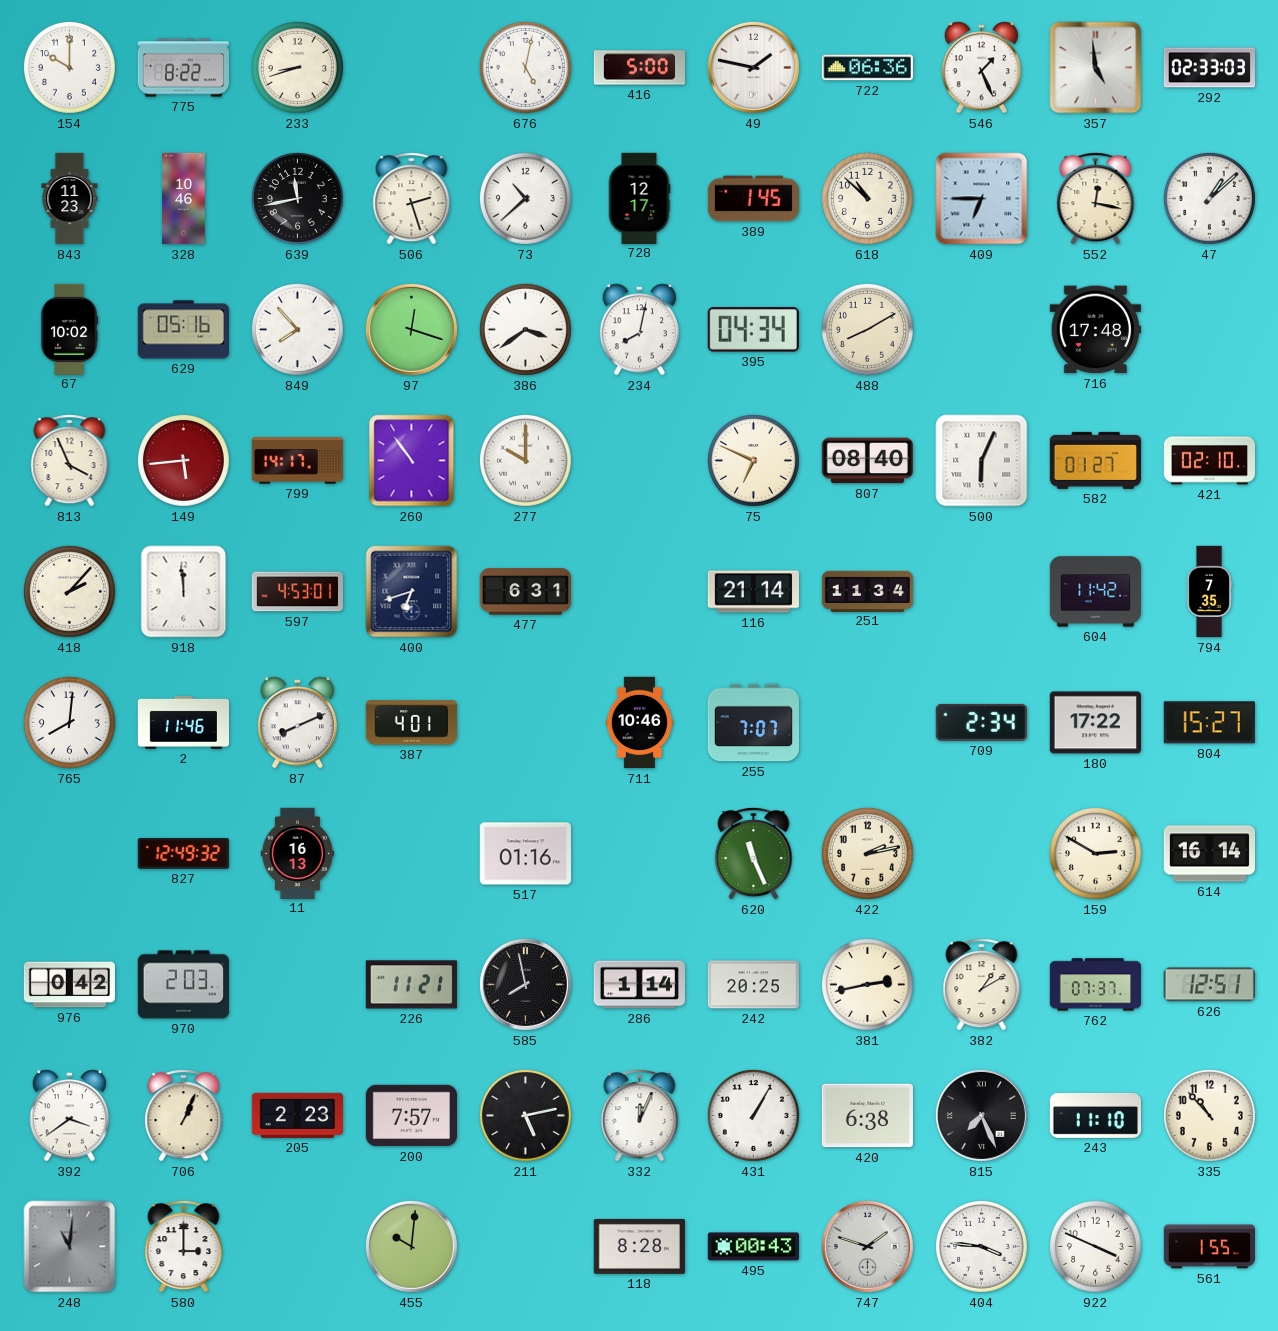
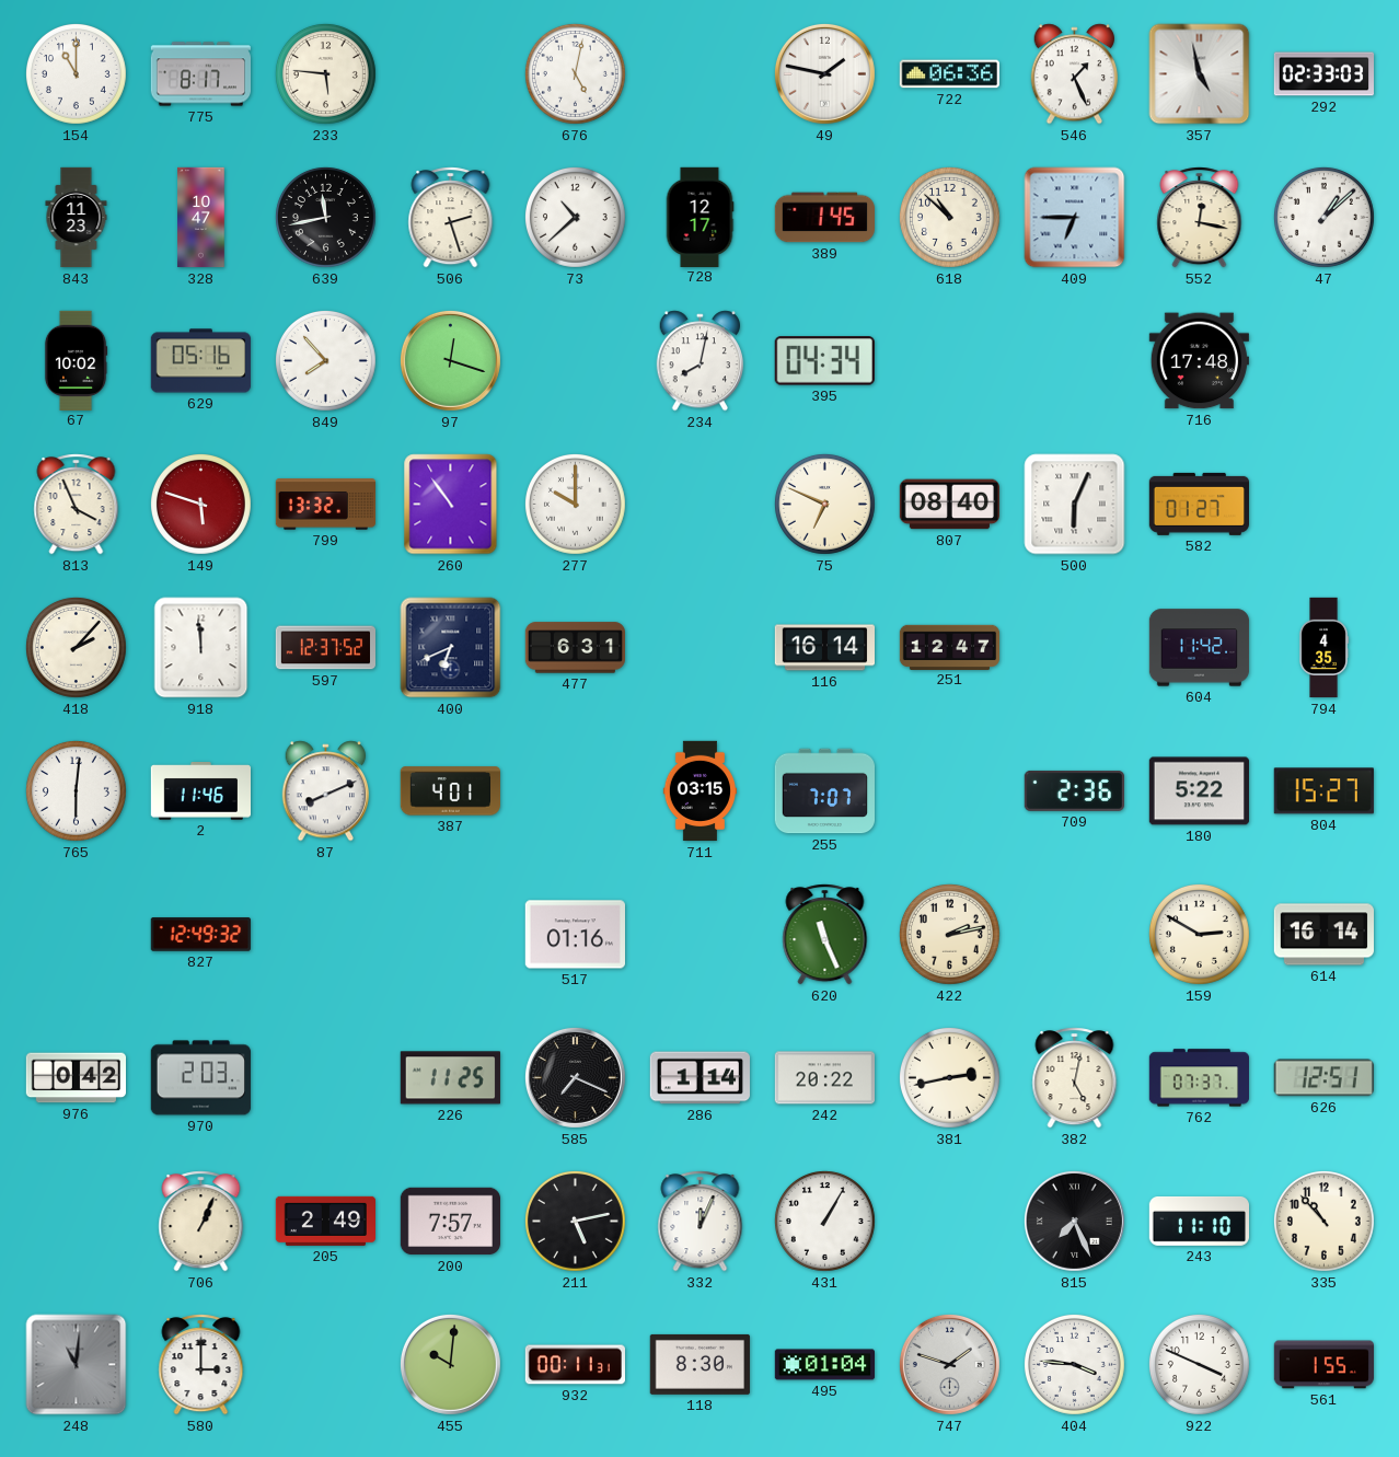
154: 10:00 -> 11:00
775: 8:22 -> 8:17
233: 8:42 -> 5:46
416: 5:00 -> none
357: 4:59 -> 4:58
328: 10:46 -> 10:47
386: 3:39 -> none
488: 8:10 -> none
149: 5:44 -> 5:48
799: 14:17 -> 13:32
421: 02:10 -> none
597: 4:53 -> 12:37
400: 6:42 -> 6:41
116: 21:14 -> 16:14
251: 11:34 -> 12:47
794: 7:35 -> 4:35
765: 8:01 -> 6:01
711: 10:46 -> 03:15
709: 2:34 -> 2:36
180: 17:22 -> 5:22
11: 16:13 -> none
226: 11:21 -> 11:25
585: 7:58 -> 7:19
242: 20:25 -> 20:22
382: 1:10 -> 5:02
392: 3:39 -> none
205: 2:23 -> 2:49
420: 6:38 -> none
932: none -> 00:11
118: 8:28 -> 8:30
495: 00:43 -> 01:04
